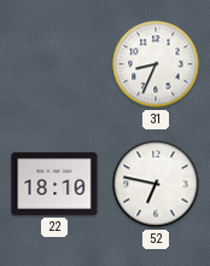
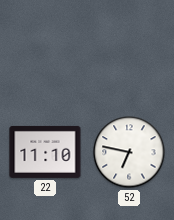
31: 8:34 -> none
22: 18:10 -> 11:10
